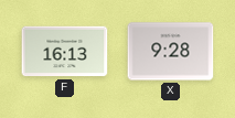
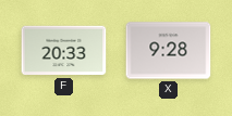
F: 16:13 -> 20:33
